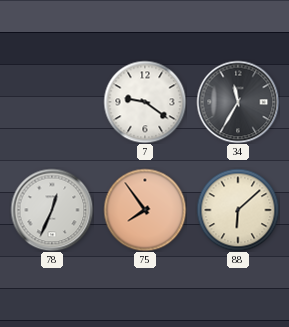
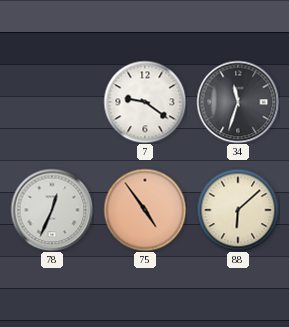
34: 11:35 -> 11:33
75: 7:54 -> 4:54
